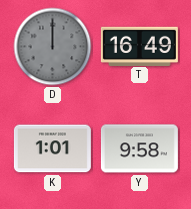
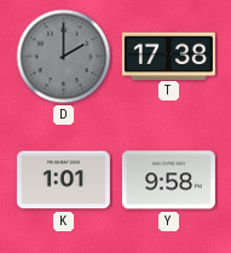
D: 12:00 -> 2:00
T: 16:49 -> 17:38
